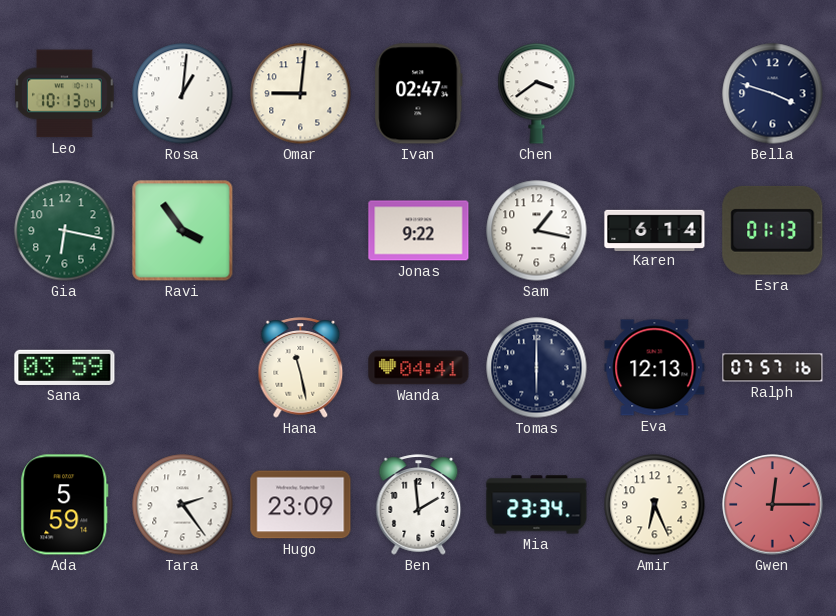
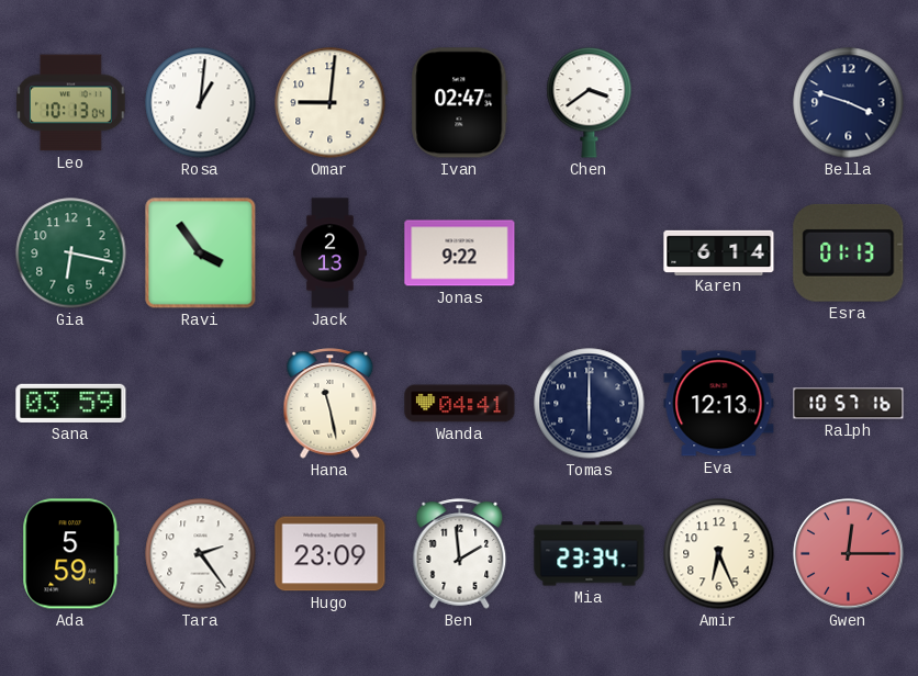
Jack: none -> 2:13
Sam: 1:17 -> none
Ralph: 07:57 -> 10:57
